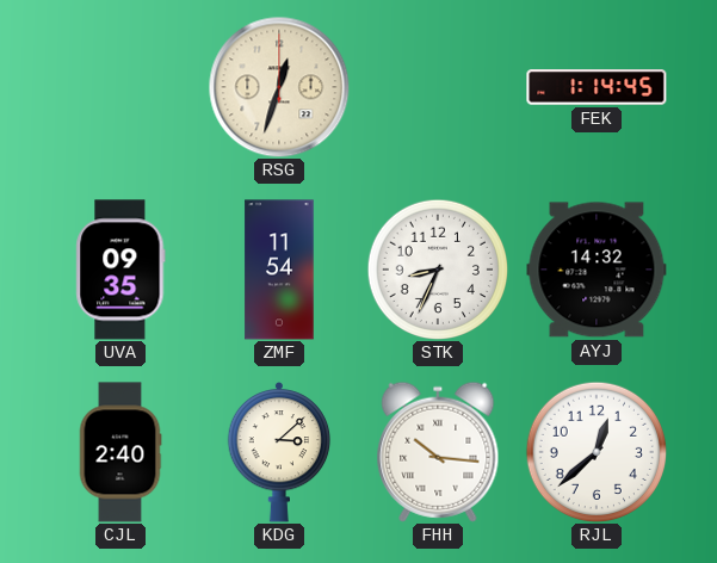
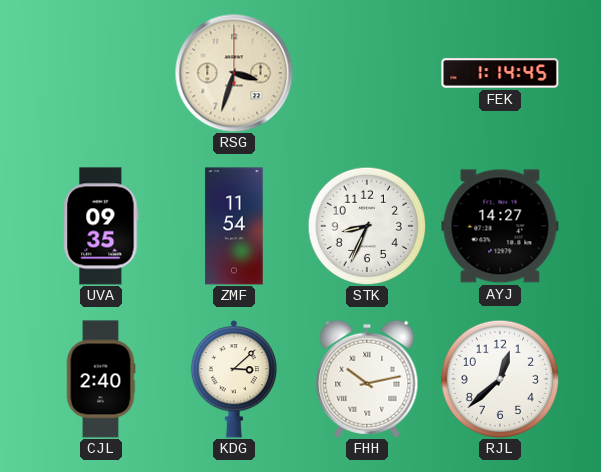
RSG: 12:33 -> 3:33
AYJ: 14:32 -> 14:27
FHH: 10:16 -> 10:13
